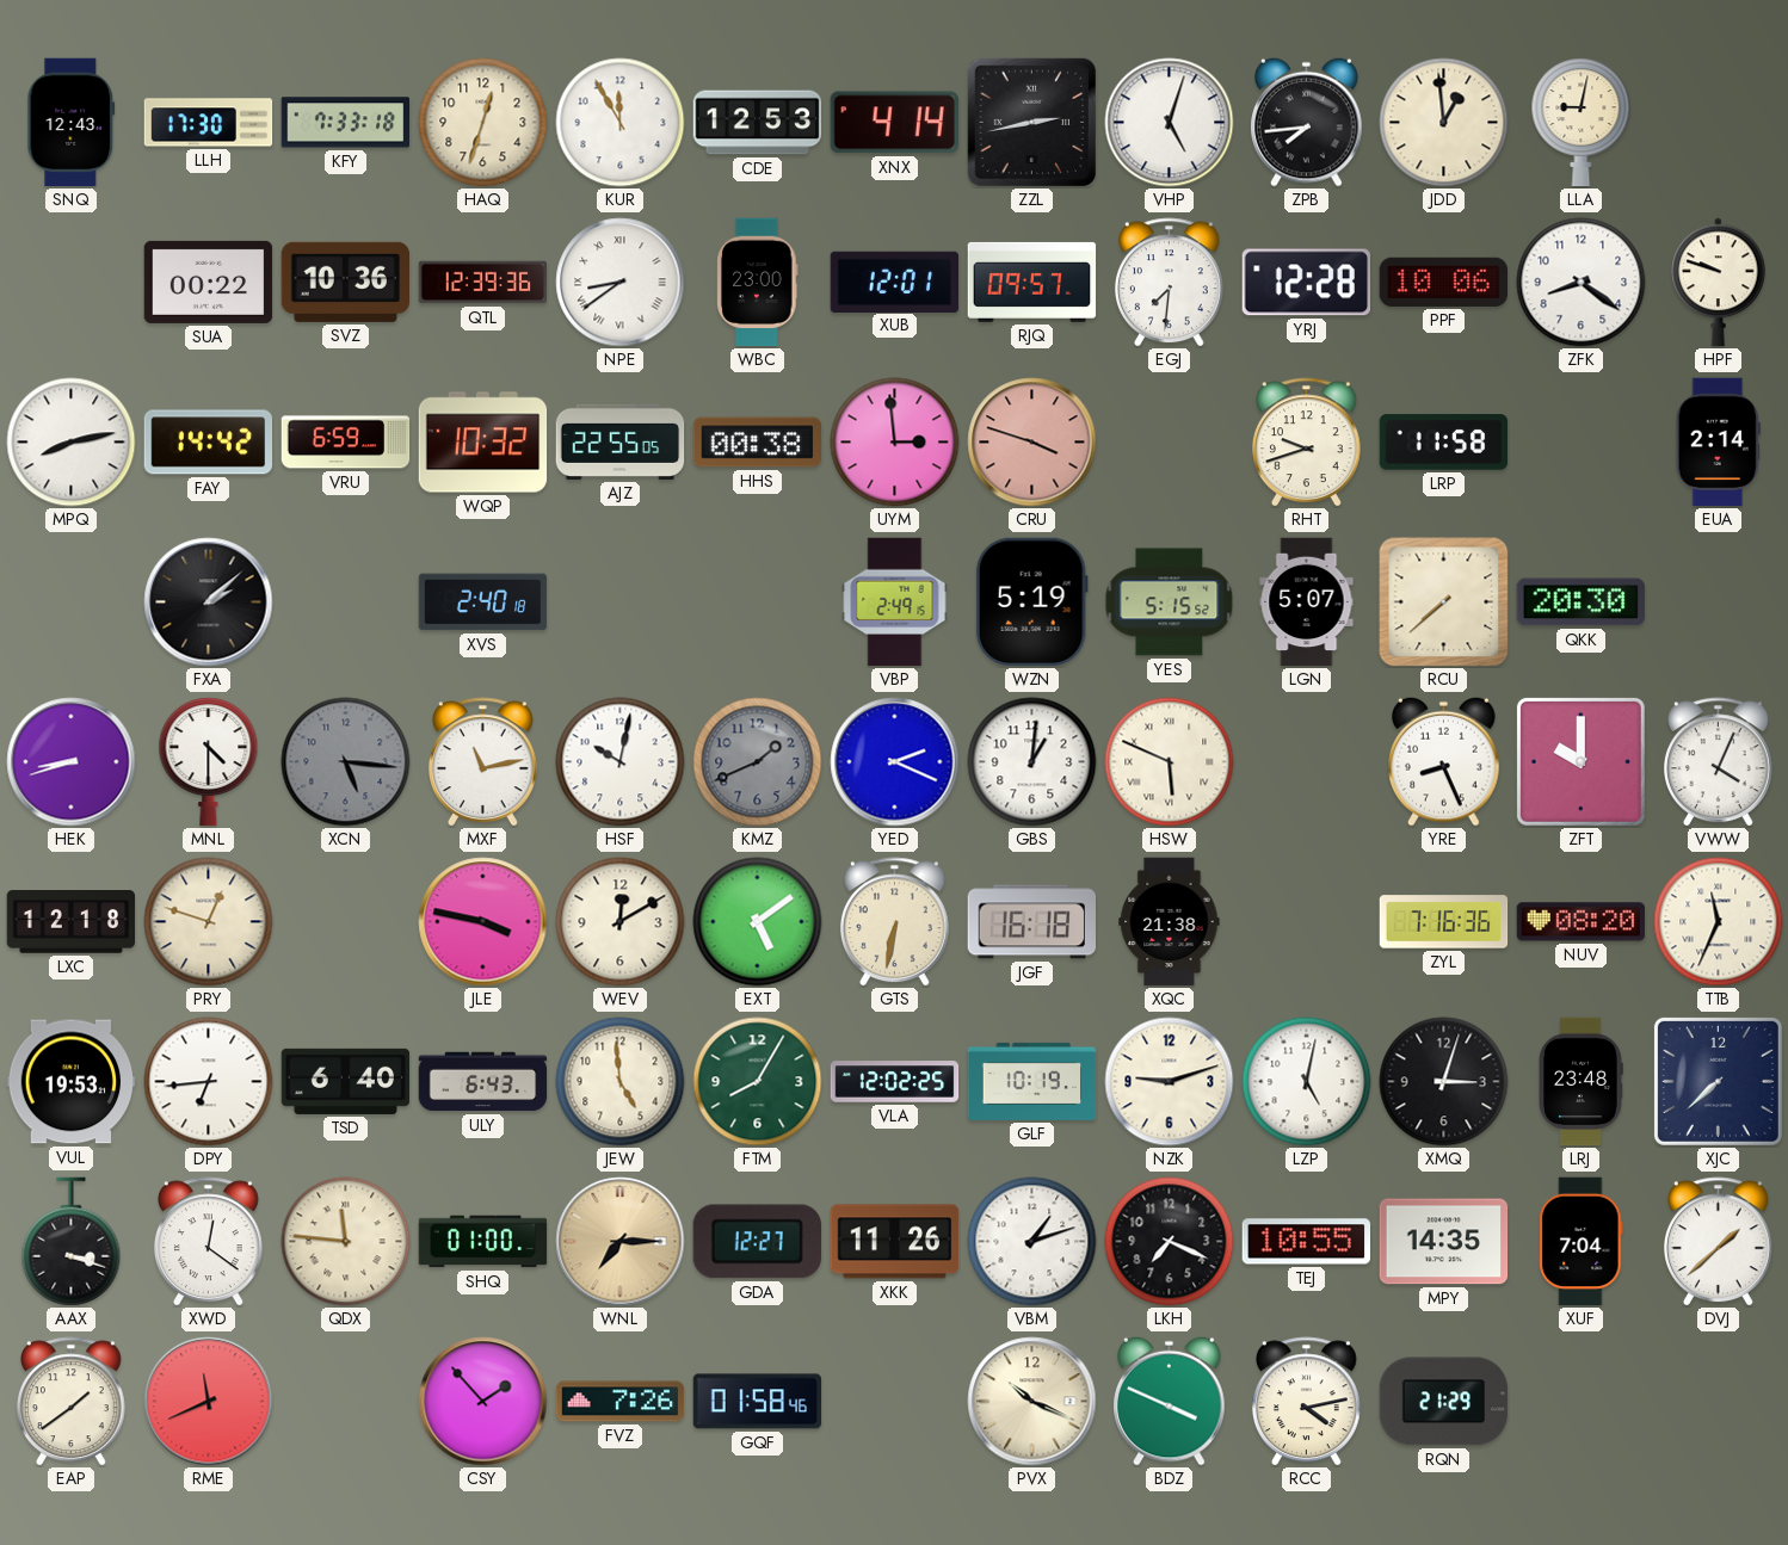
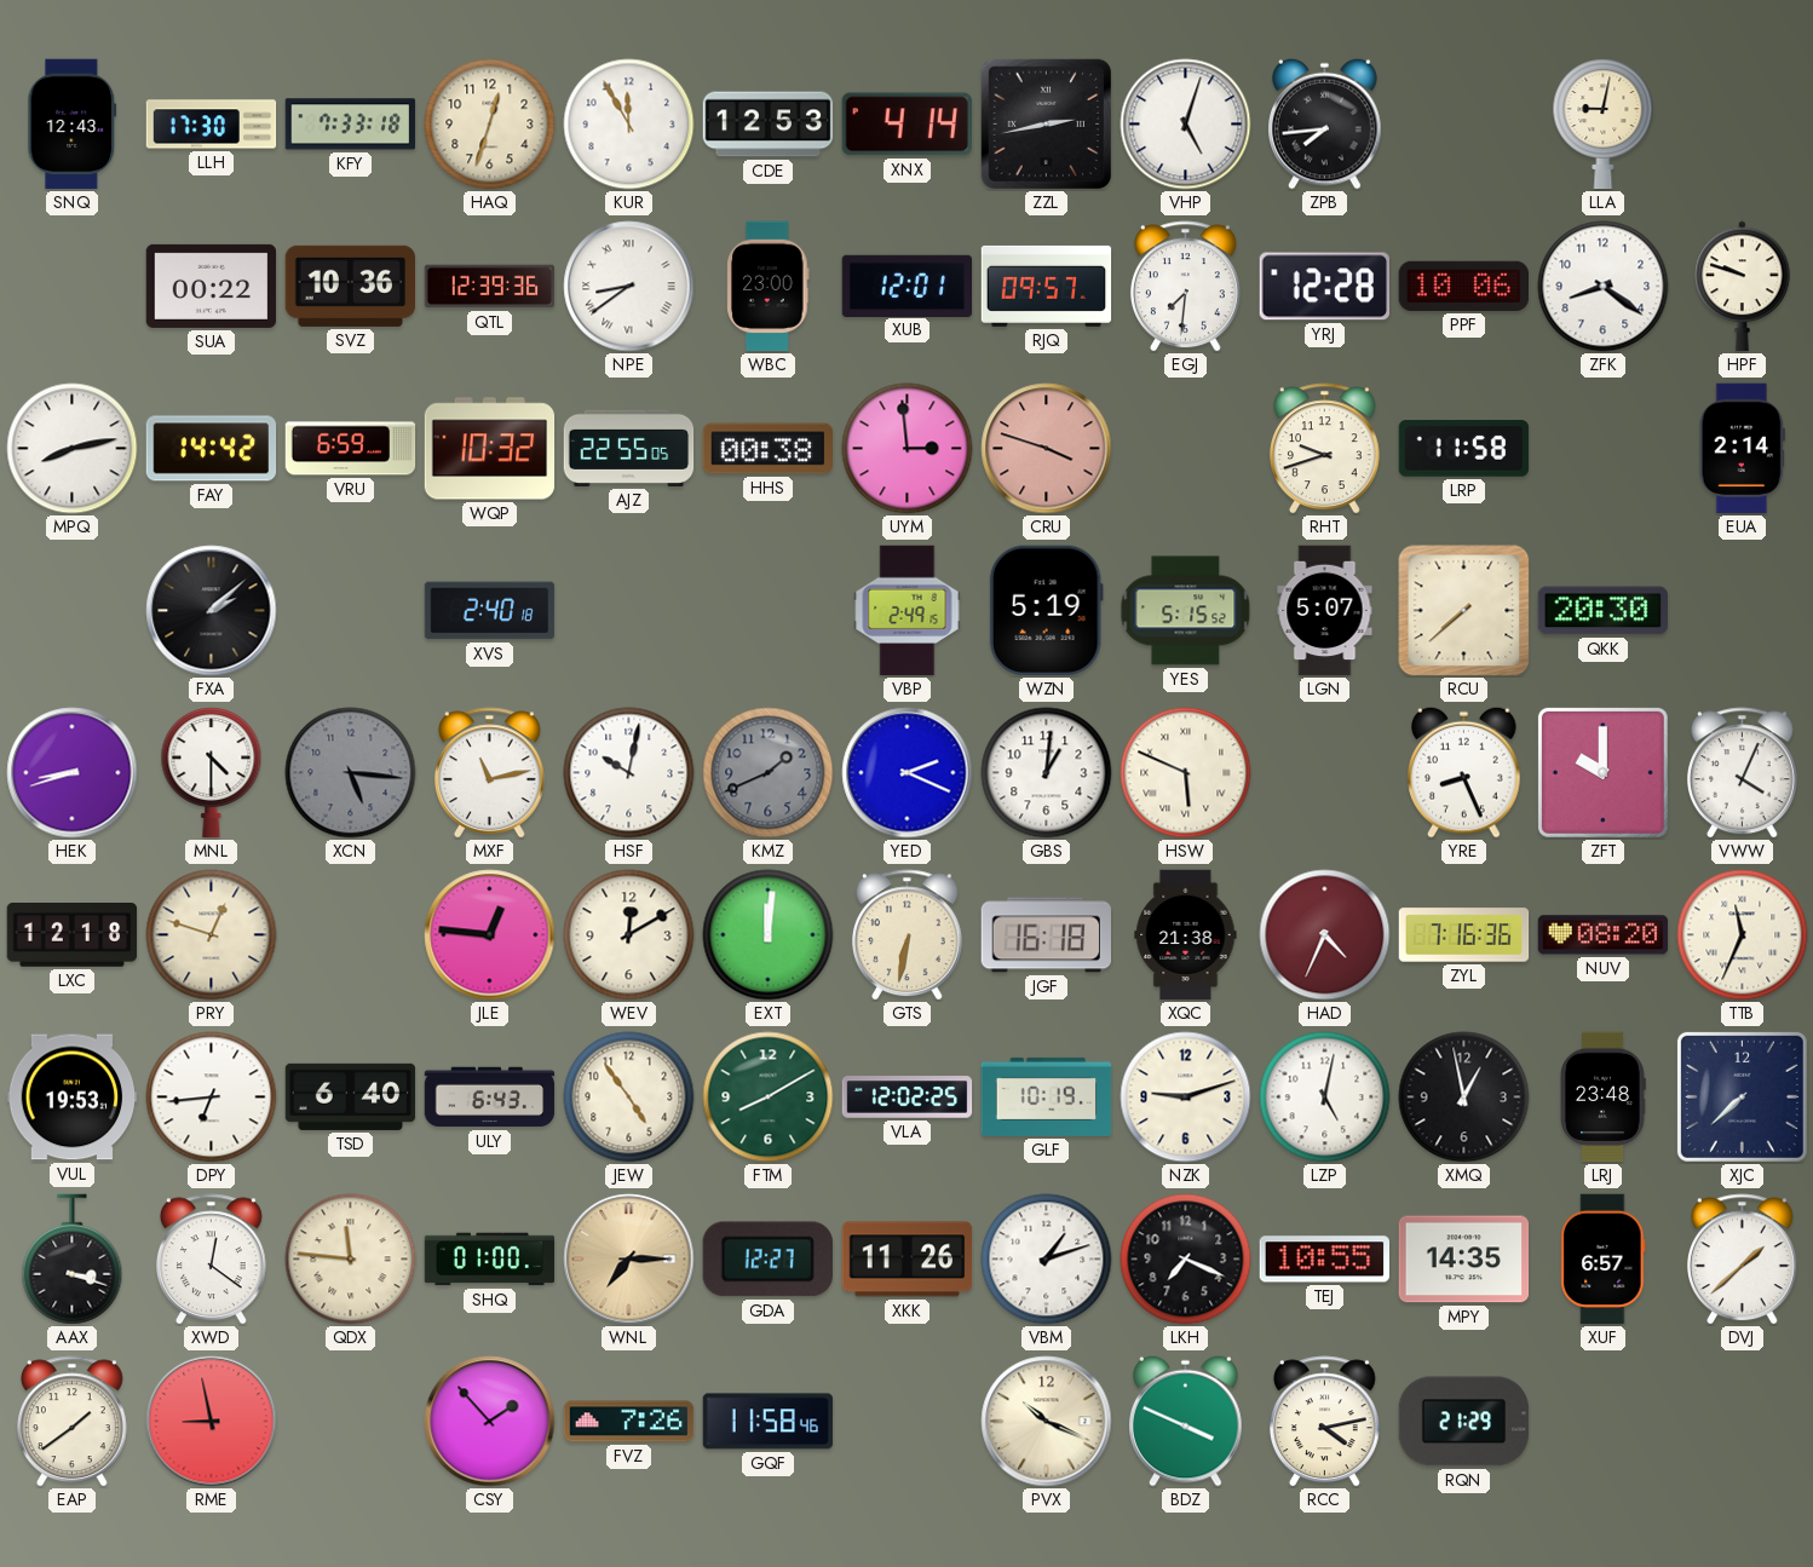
JDD: 12:59 -> none
JLE: 3:47 -> 12:46
EXT: 5:09 -> 12:01
HAD: none -> 4:34
JEW: 4:59 -> 4:54
FTM: 8:05 -> 8:10
XMQ: 3:03 -> 12:58
XUF: 7:04 -> 6:57
RME: 11:41 -> 8:58
GQF: 01:58 -> 11:58
